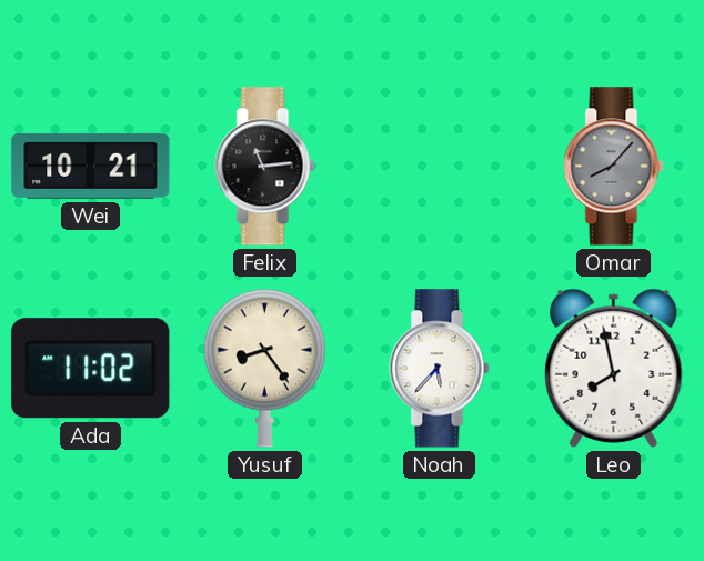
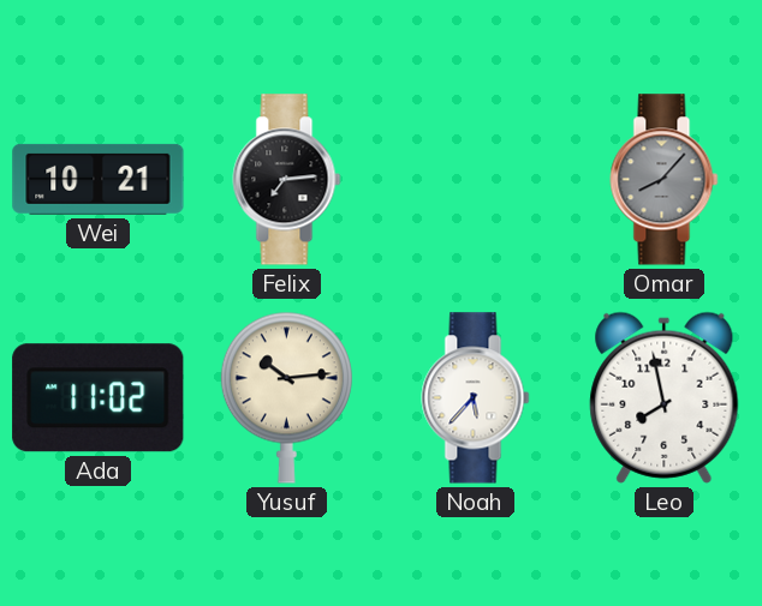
Felix: 11:14 -> 7:14
Yusuf: 8:24 -> 10:14
